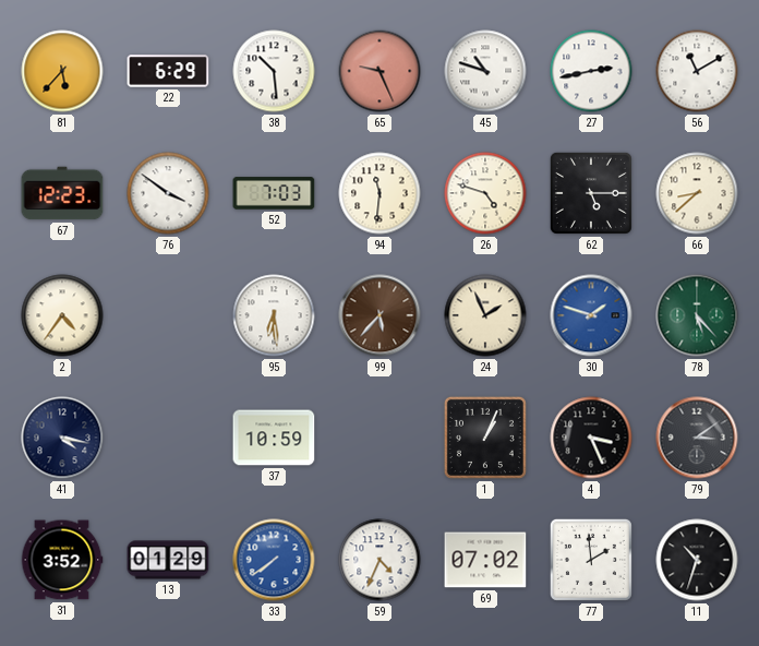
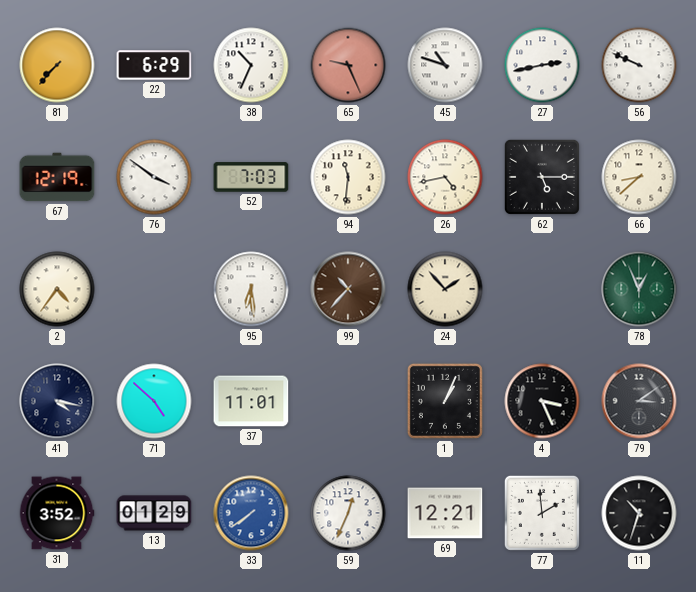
81: 5:37 -> 7:37
38: 10:29 -> 10:34
56: 11:10 -> 9:49
67: 12:23 -> 12:19
26: 4:48 -> 4:43
99: 5:37 -> 10:37
24: 1:56 -> 1:53
30: 1:48 -> none
78: 5:23 -> 12:56
71: none -> 4:52
37: 10:59 -> 11:01
59: 4:34 -> 12:34
69: 07:02 -> 12:21
